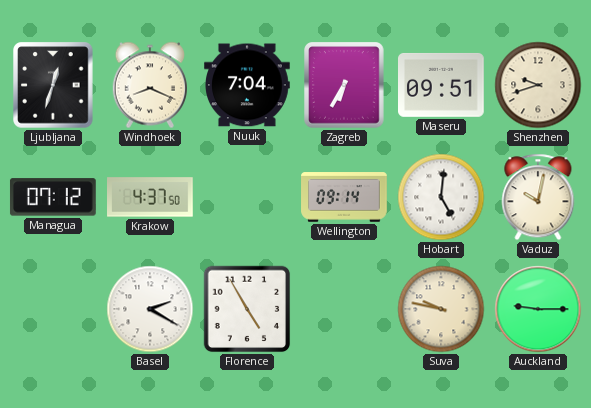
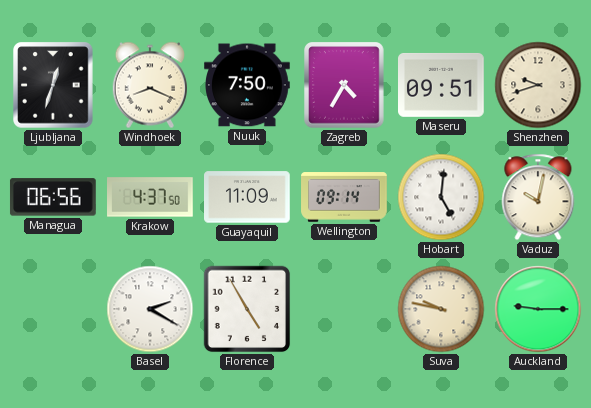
Nuuk: 7:04 -> 7:50
Zagreb: 6:35 -> 4:35
Managua: 07:12 -> 06:56
Guayaquil: none -> 11:09
